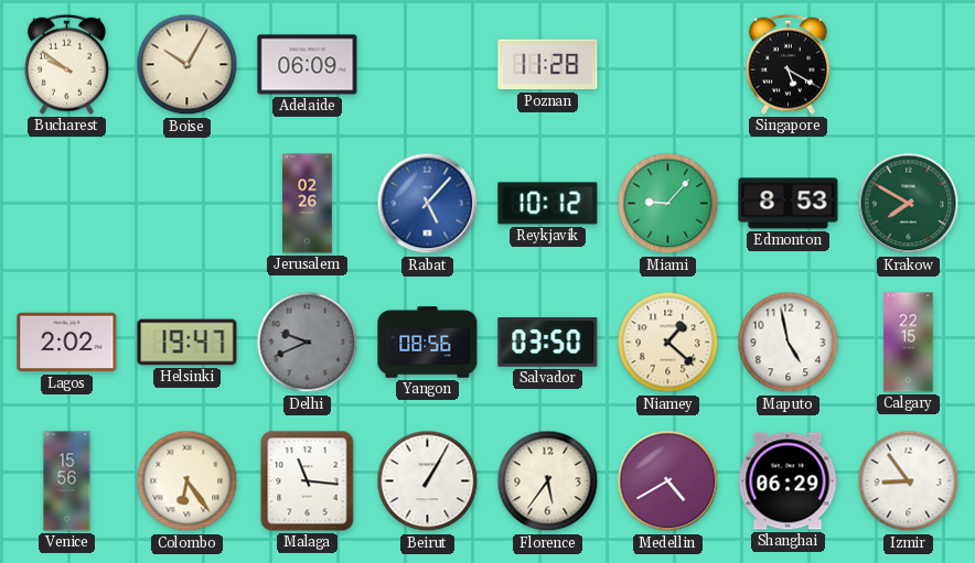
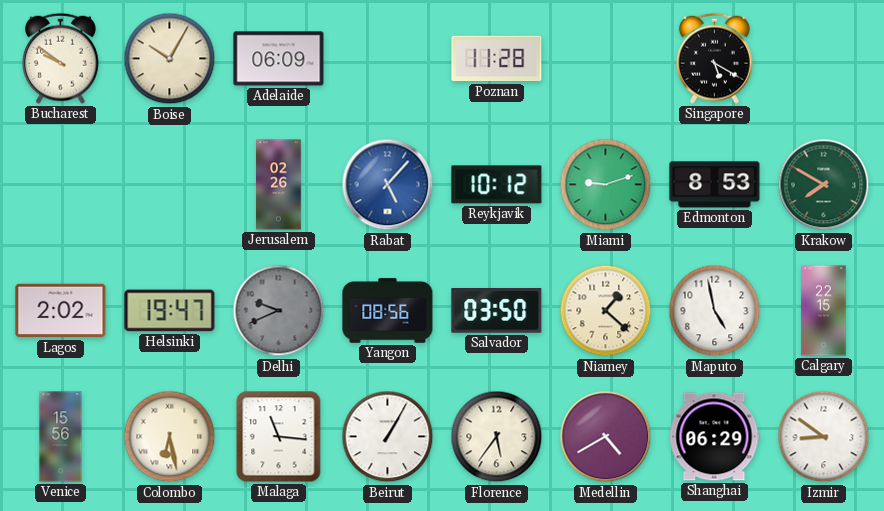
Miami: 9:07 -> 9:12
Colombo: 6:24 -> 6:28
Izmir: 8:54 -> 8:51
